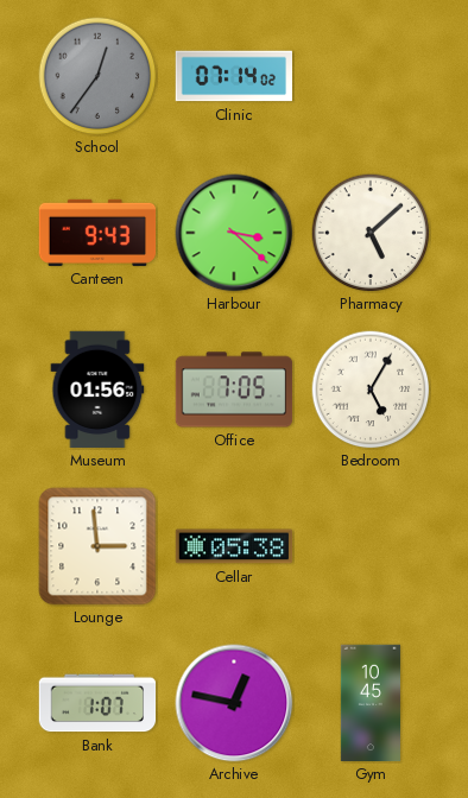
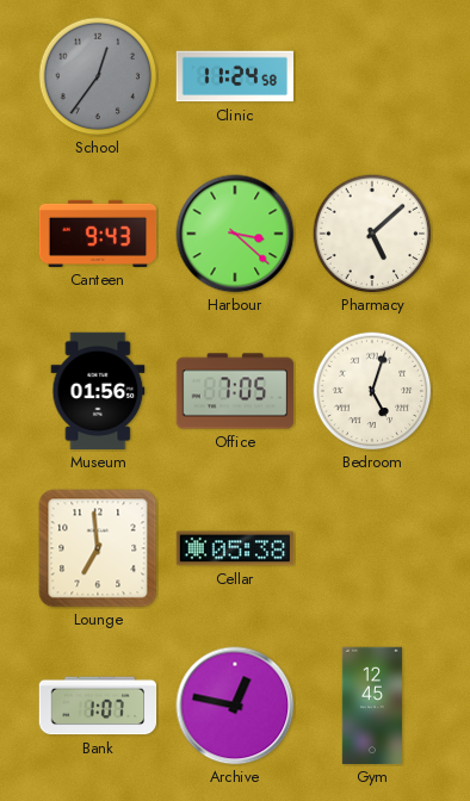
Clinic: 07:14 -> 11:24
Bedroom: 5:05 -> 5:03
Lounge: 2:59 -> 6:59
Gym: 10:45 -> 12:45
